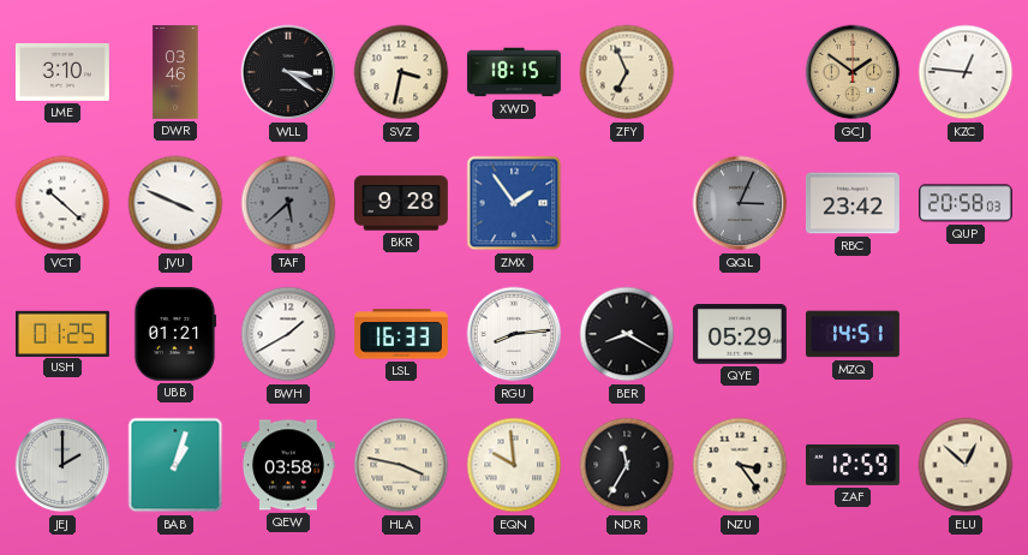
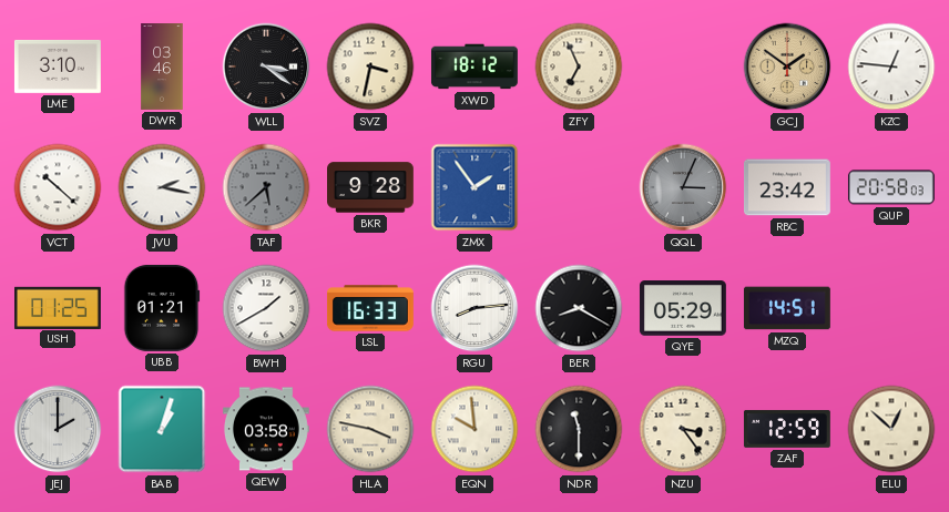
XWD: 18:15 -> 18:12
JVU: 3:49 -> 2:17
NDR: 11:35 -> 11:30
